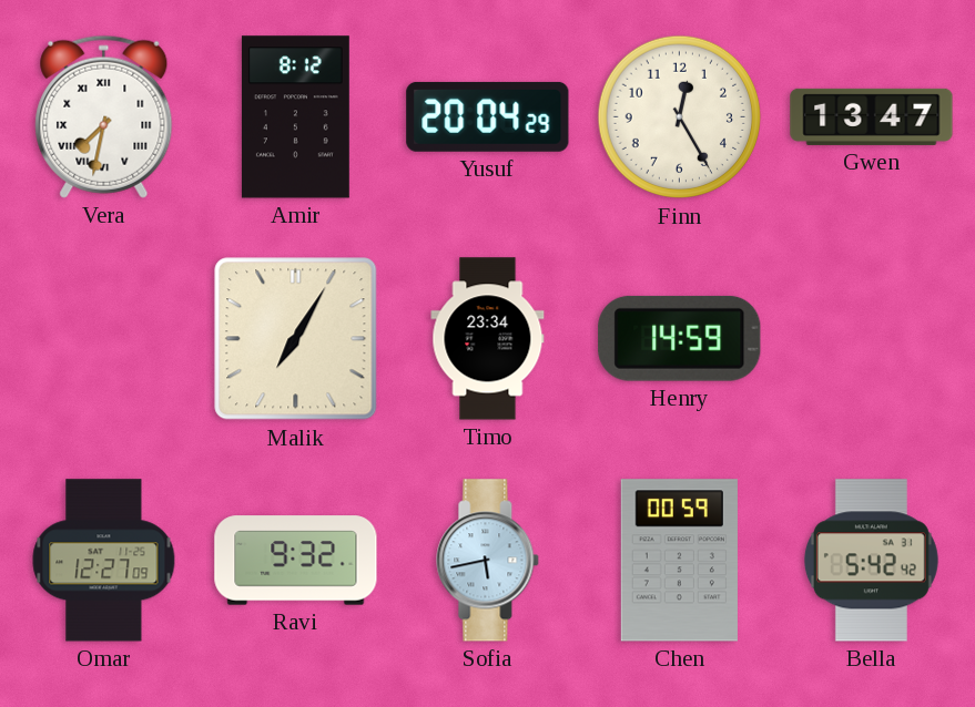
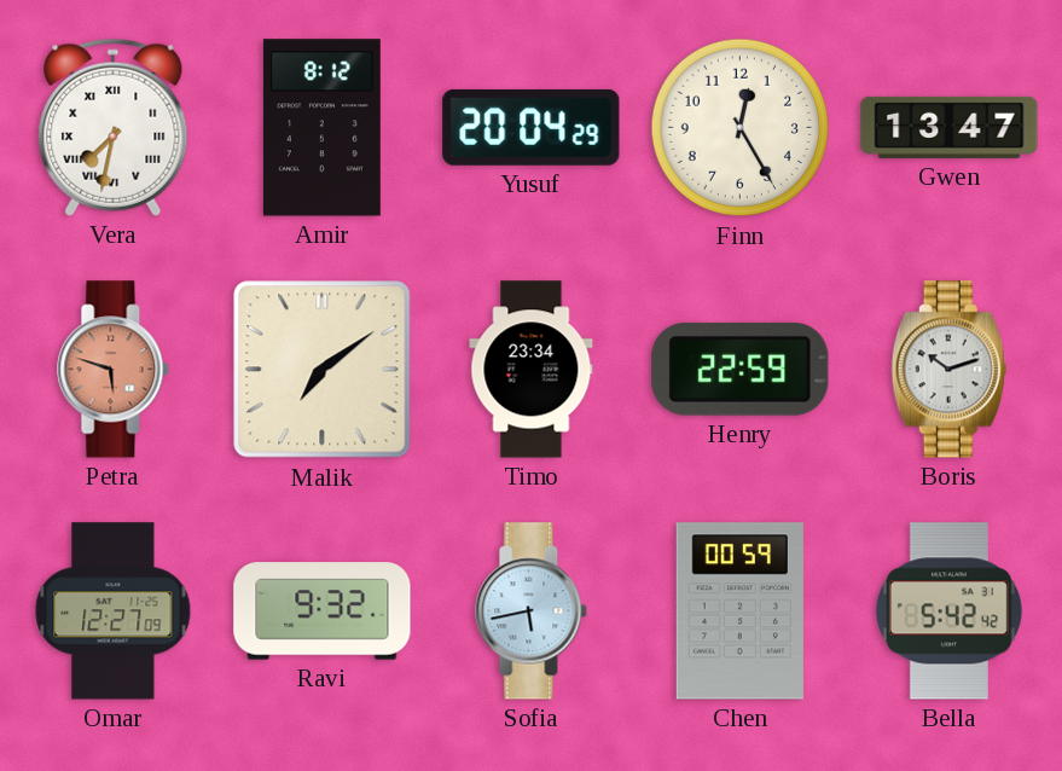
Petra: none -> 5:48
Malik: 7:05 -> 7:09
Henry: 14:59 -> 22:59
Boris: none -> 10:12
